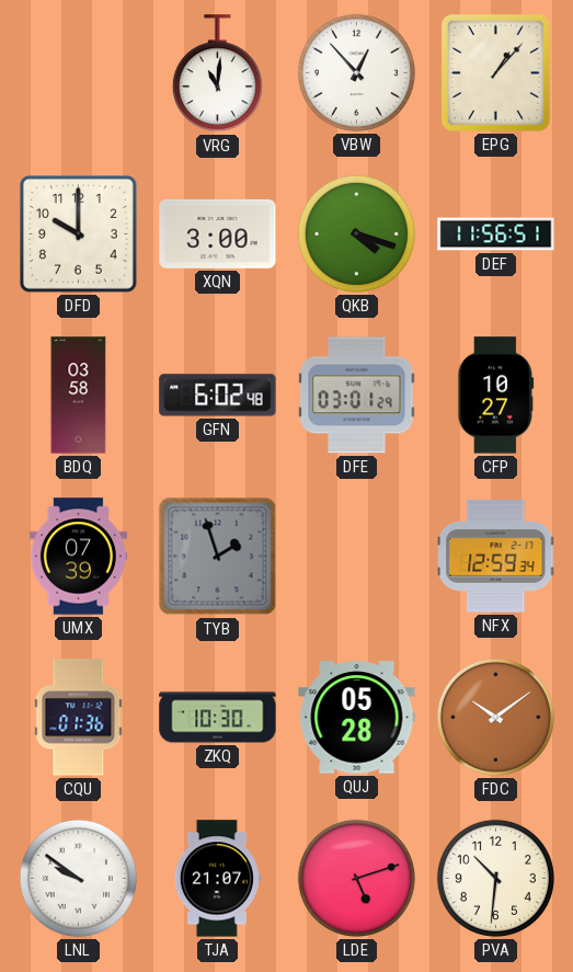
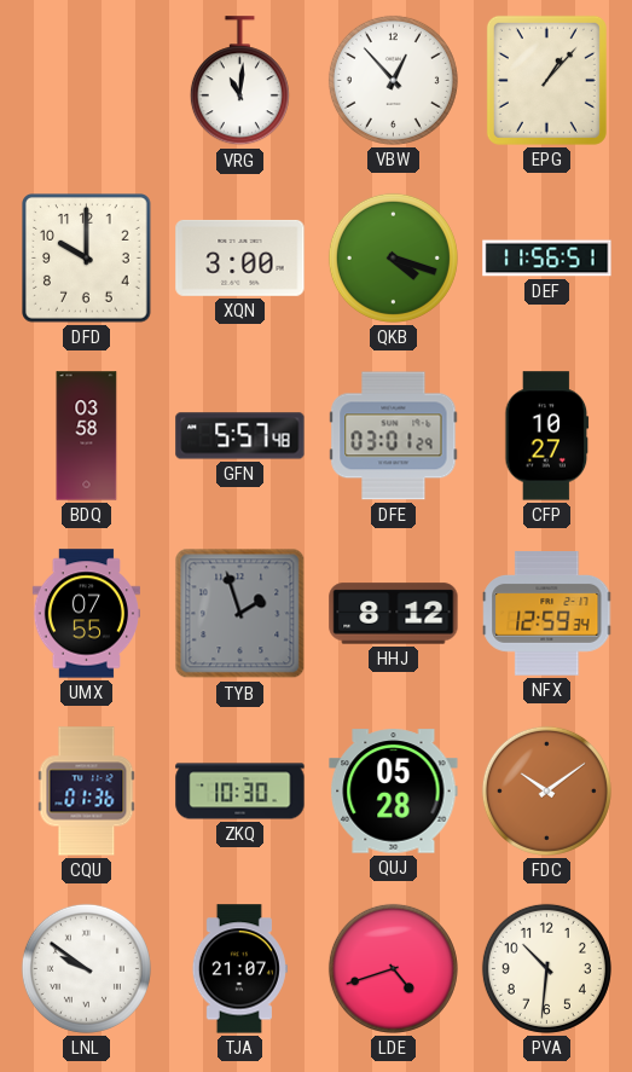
GFN: 6:02 -> 5:57
UMX: 07:39 -> 07:55
HHJ: none -> 8:12
LDE: 5:12 -> 4:42
